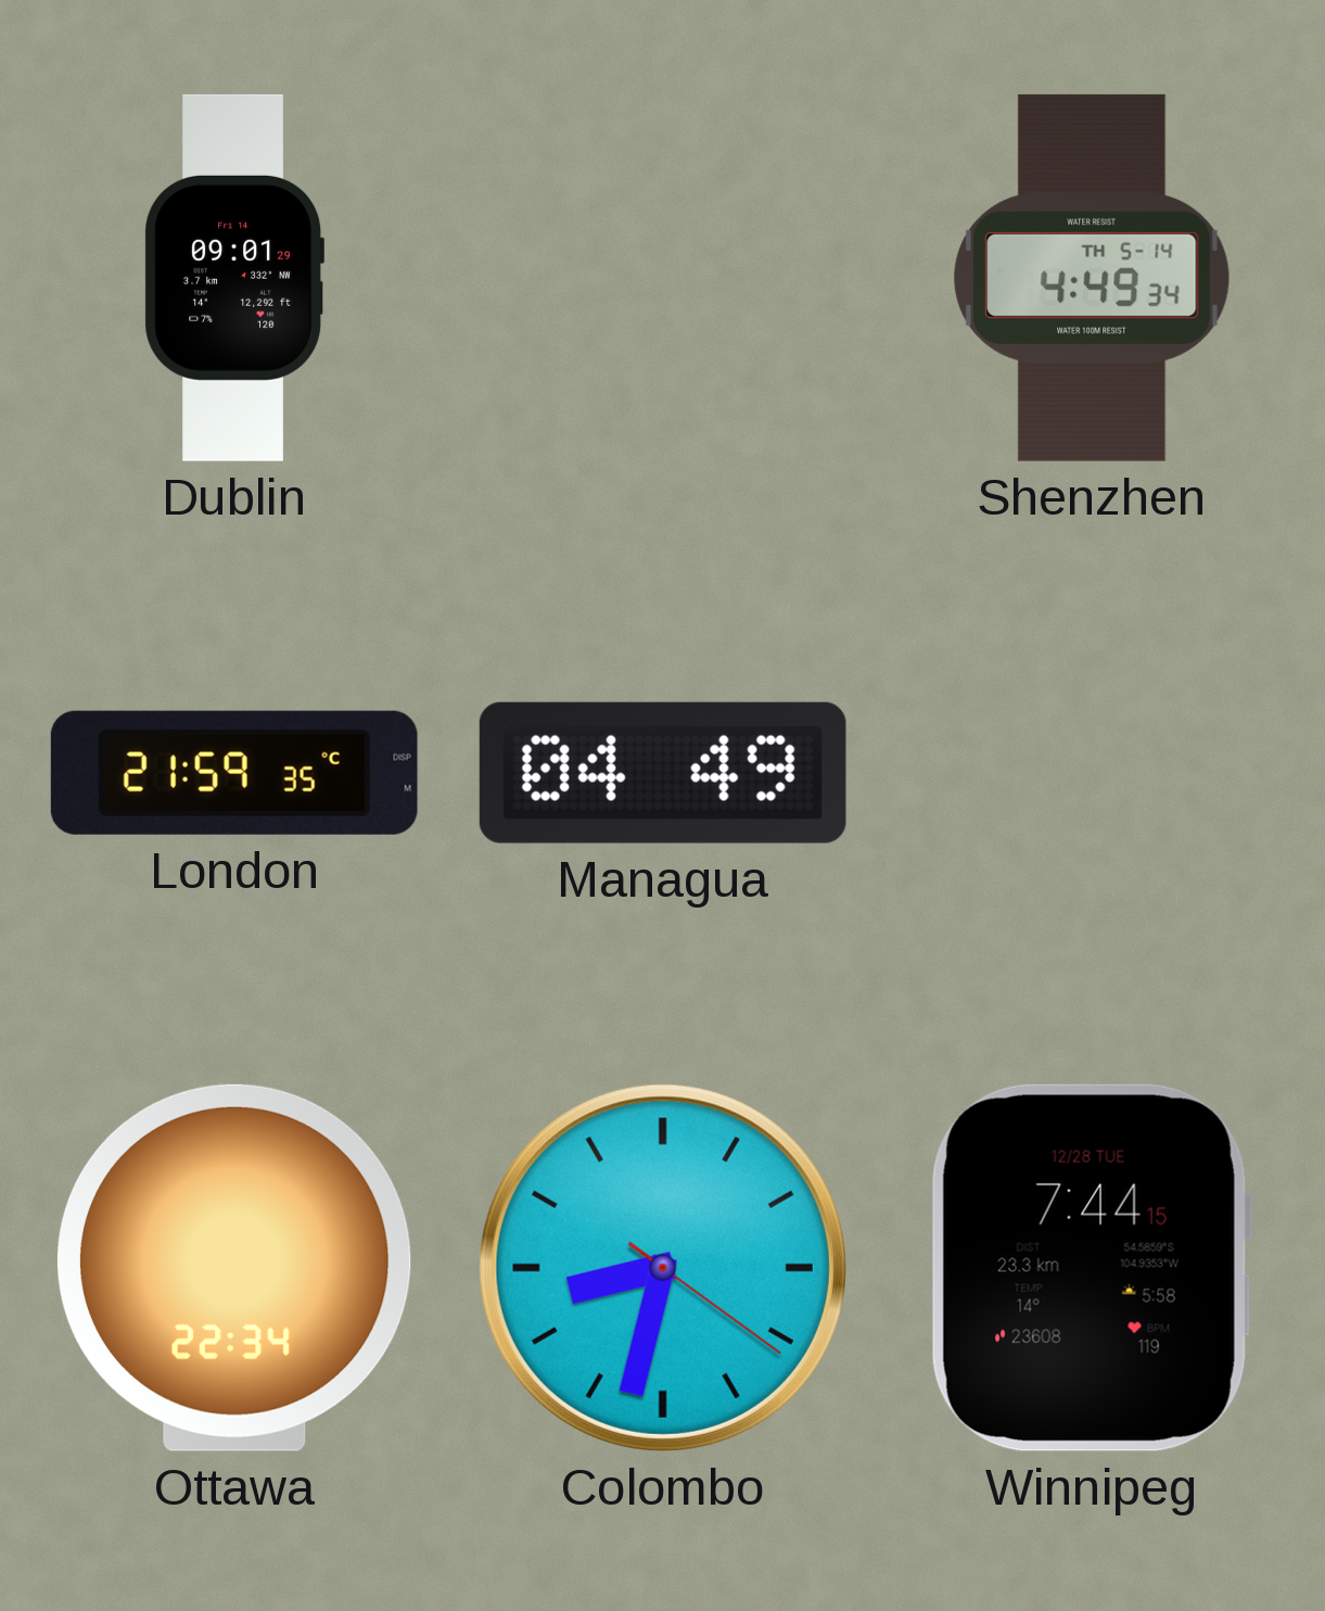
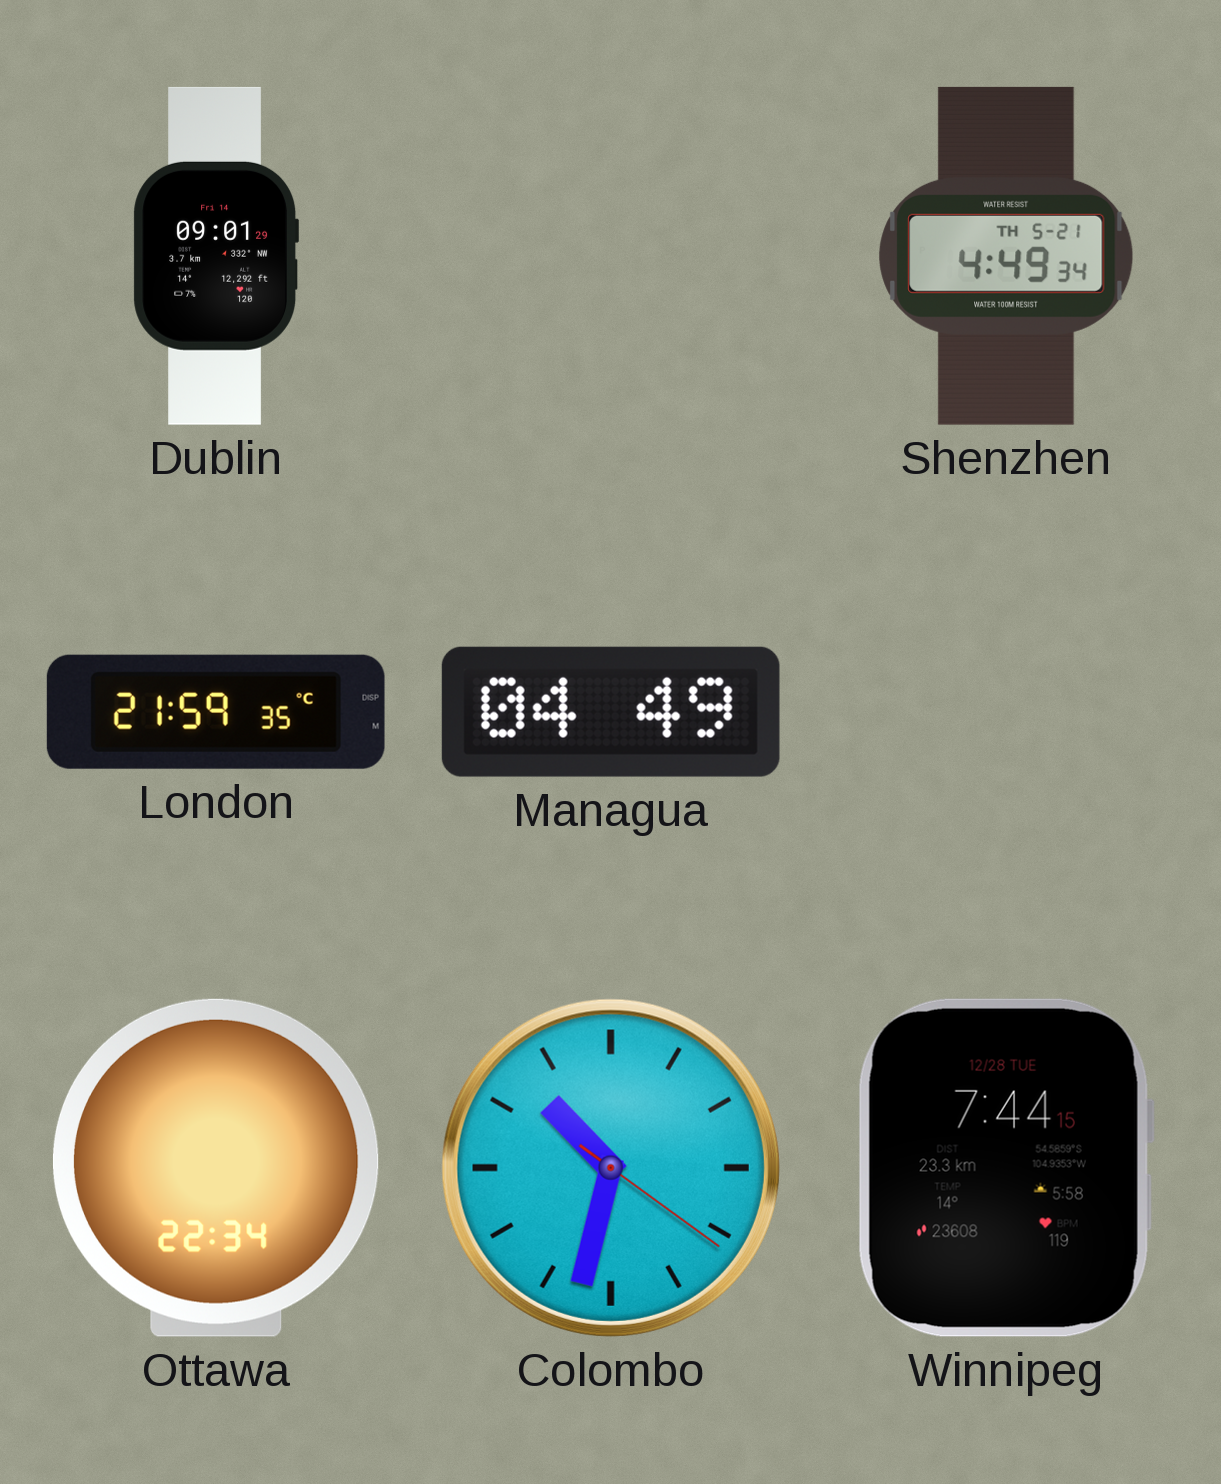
Shenzhen date: TH 5-14 -> TH 5-21
Colombo: 8:32 -> 10:32
